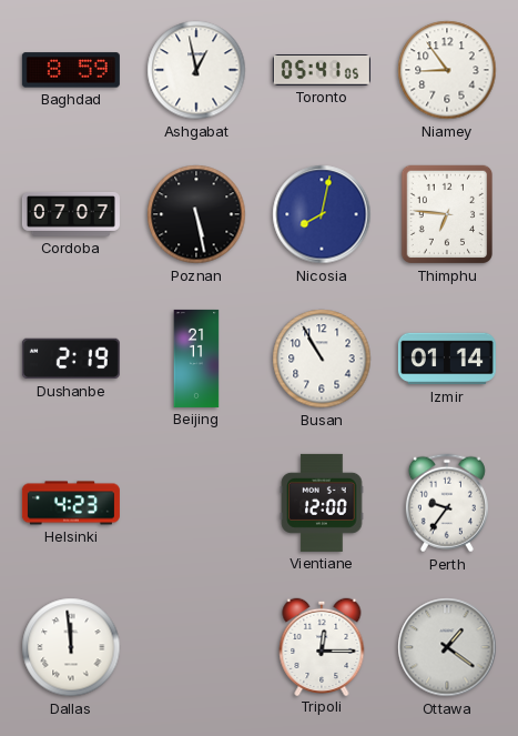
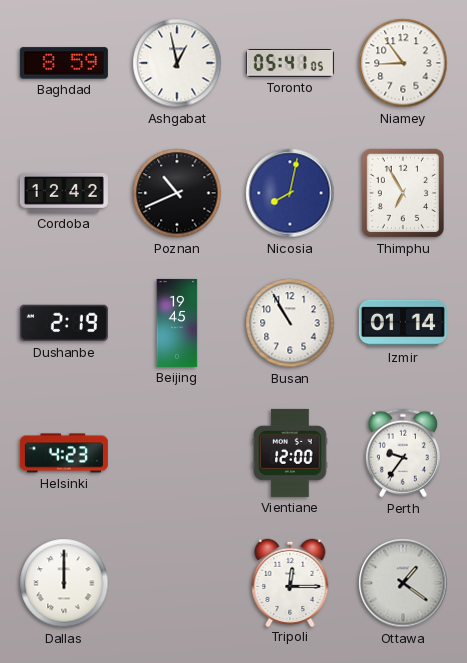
Cordoba: 07:07 -> 12:42
Poznan: 5:28 -> 10:41
Thimphu: 6:46 -> 6:55
Beijing: 21:11 -> 19:45
Dallas: 11:59 -> 12:00
